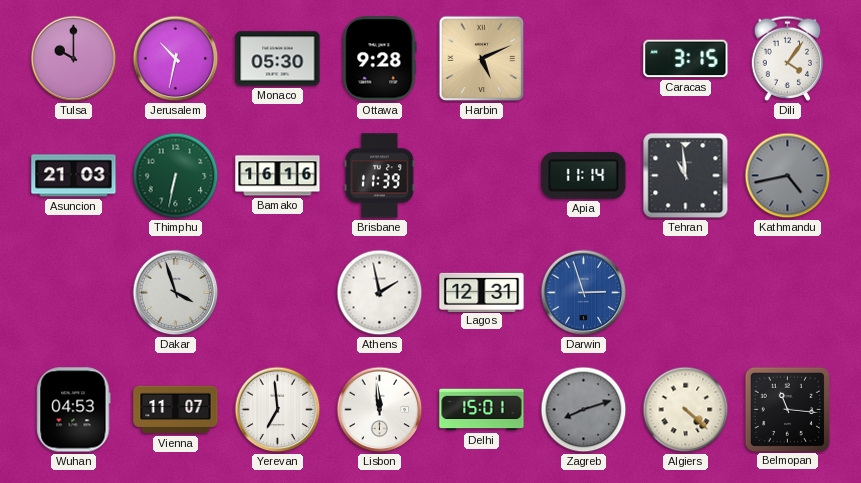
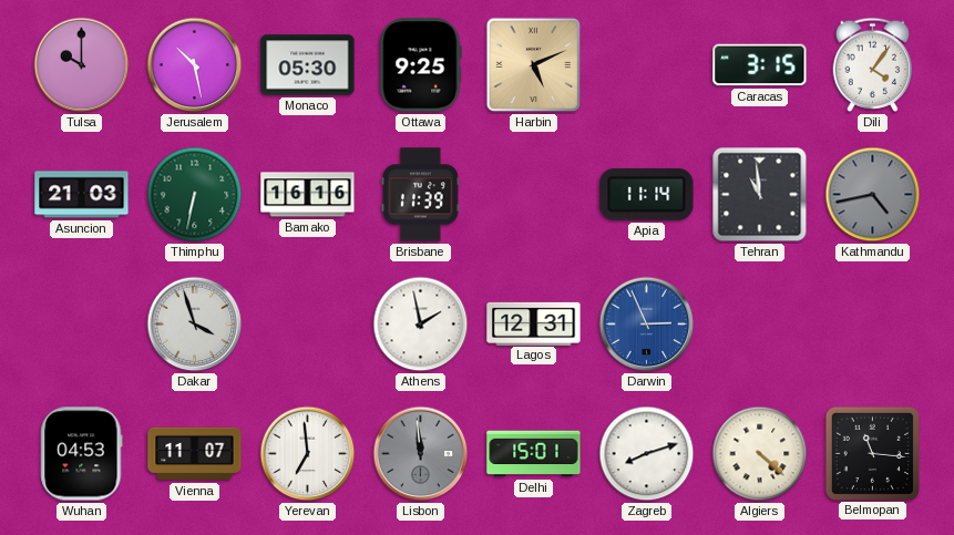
Jerusalem: 10:32 -> 10:28
Ottawa: 9:28 -> 9:25
Darwin: 2:57 -> 2:56
Lisbon dial: white -> grey
Zagreb dial: grey -> white
